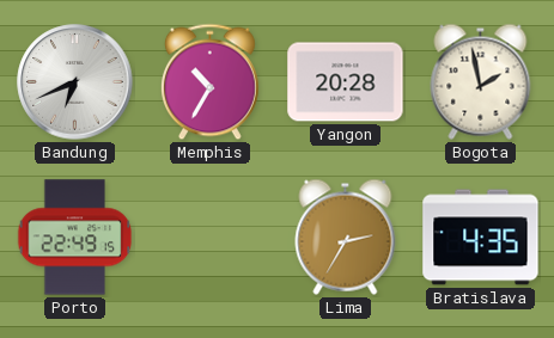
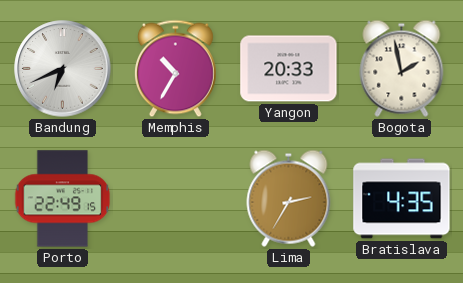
Yangon: 20:28 -> 20:33
